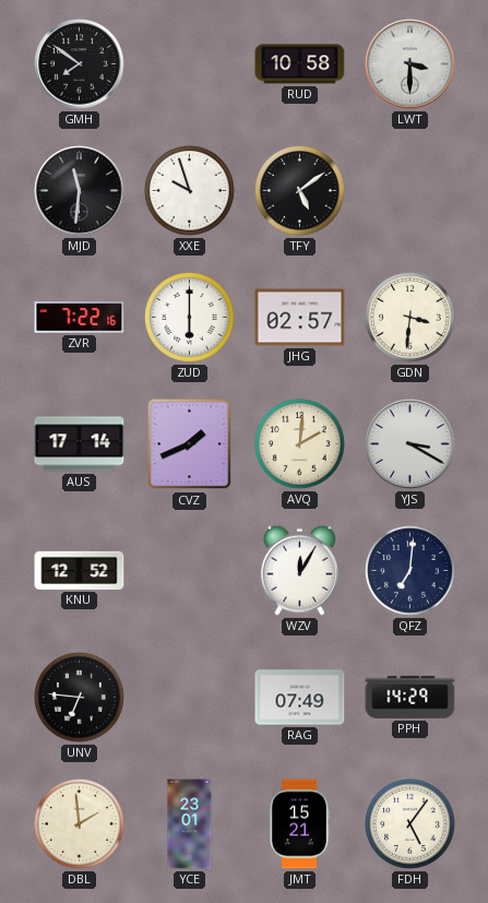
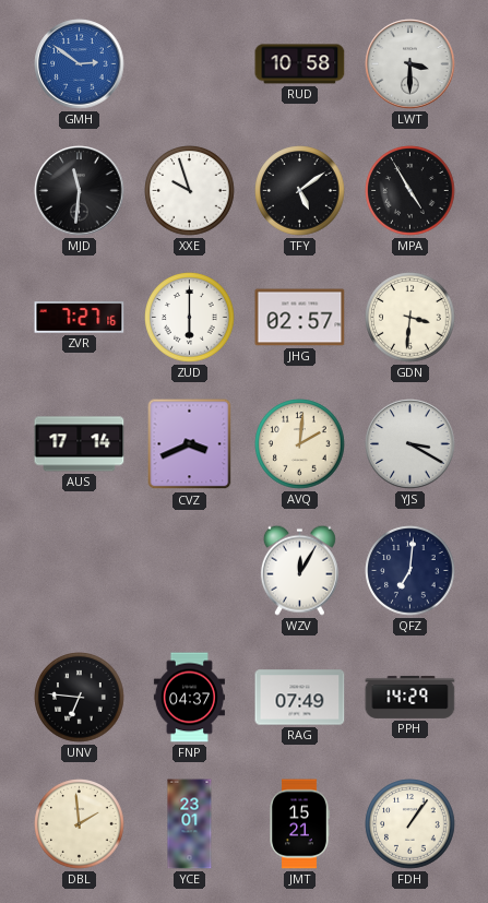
GMH: 7:51 -> 2:51
GMH dial: black -> blue
MPA: none -> 4:55
ZVR: 7:22 -> 7:27
CVZ: 1:41 -> 3:41
KNU: 12:52 -> none
FNP: none -> 04:37
FDH: 5:06 -> 1:06
